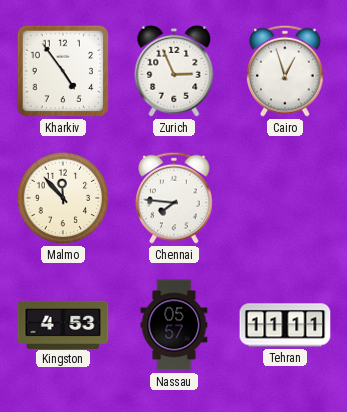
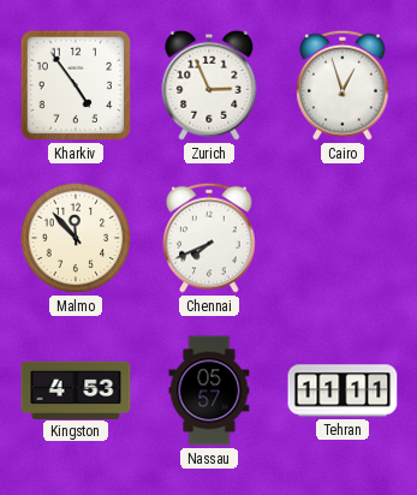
Chennai: 7:46 -> 7:41
